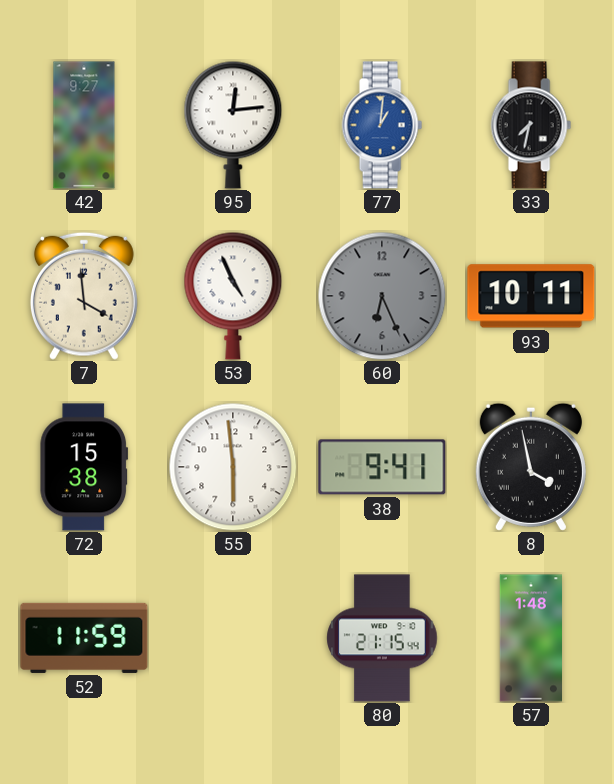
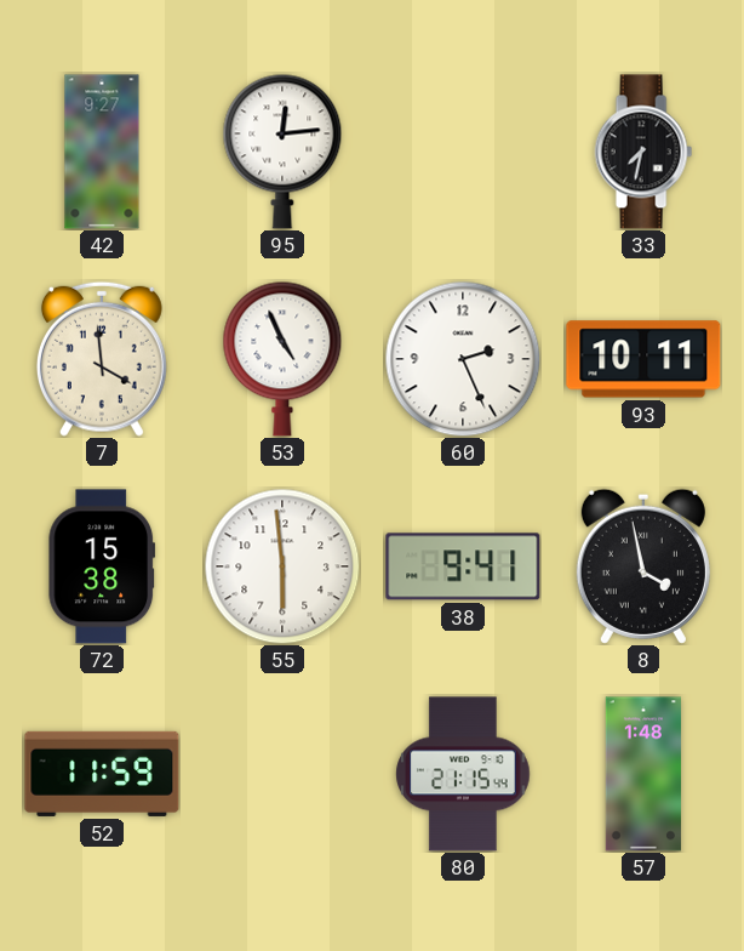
77: 1:01 -> none
60: 6:26 -> 2:26
60 dial: grey -> white
